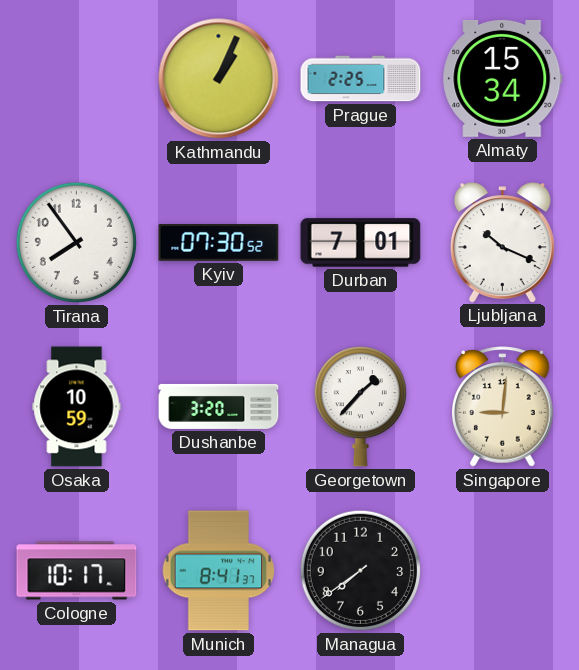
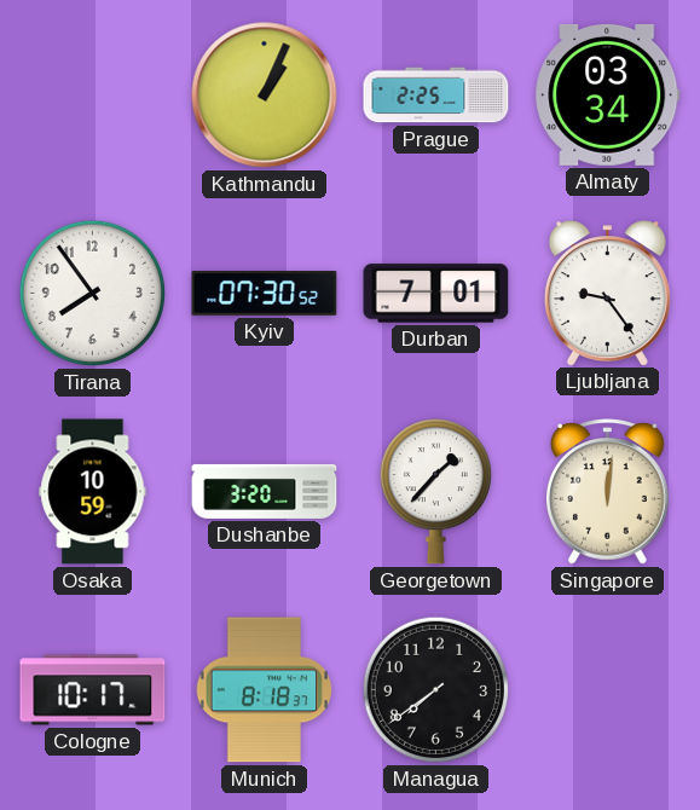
Almaty: 15:34 -> 03:34
Ljubljana: 10:19 -> 9:24
Singapore: 9:01 -> 12:01
Munich: 8:41 -> 8:18
